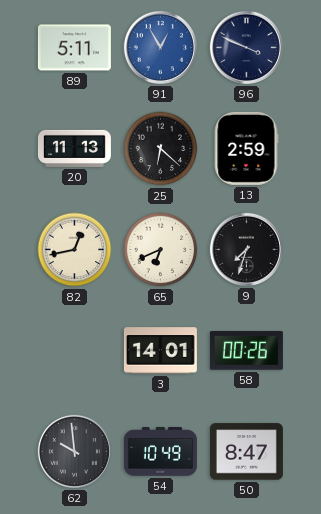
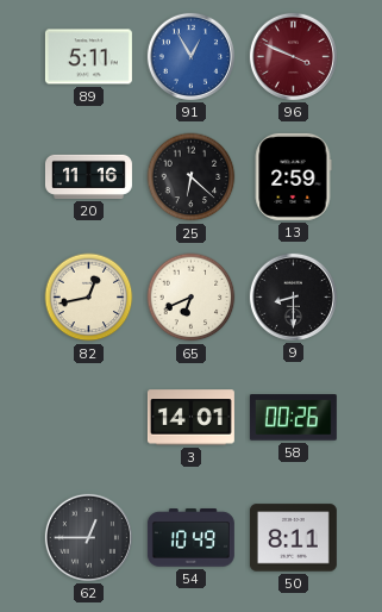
96 dial: navy -> burgundy
20: 11:13 -> 11:16
9: 7:33 -> 8:30
62: 9:59 -> 12:45
50: 8:47 -> 8:11
